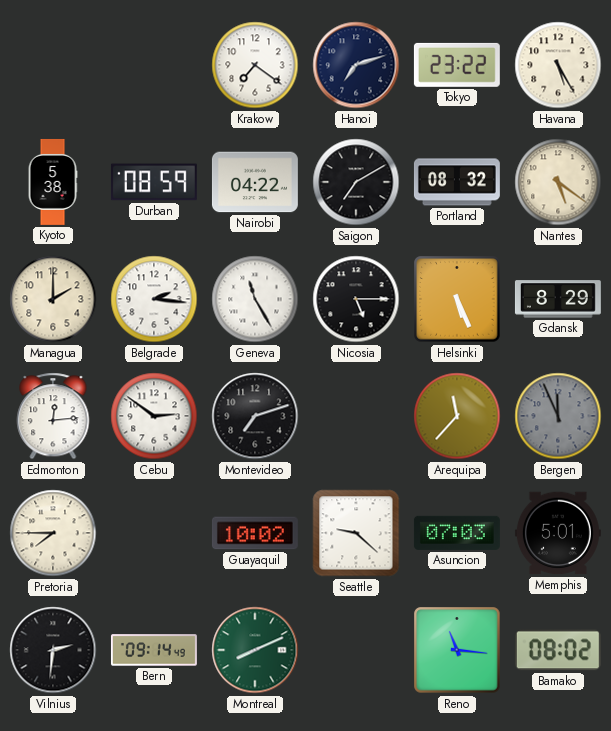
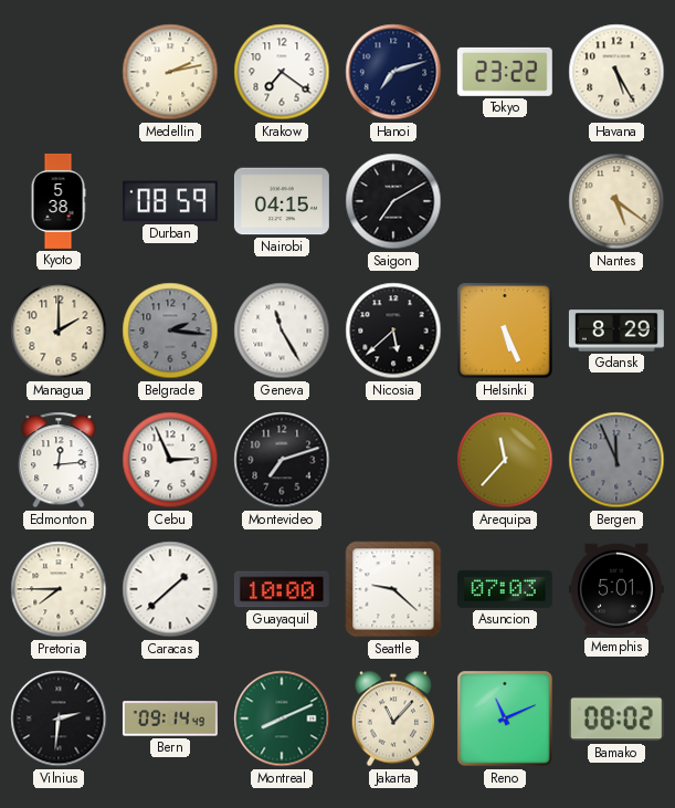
Medellin: none -> 2:13
Nairobi: 04:22 -> 04:15
Portland: 08:32 -> none
Belgrade dial: white -> grey
Nicosia: 5:15 -> 5:38
Cebu: 2:51 -> 2:56
Caracas: none -> 1:38
Guayaquil: 10:02 -> 10:00
Jakarta: none -> 11:07
Reno: 11:16 -> 11:11
